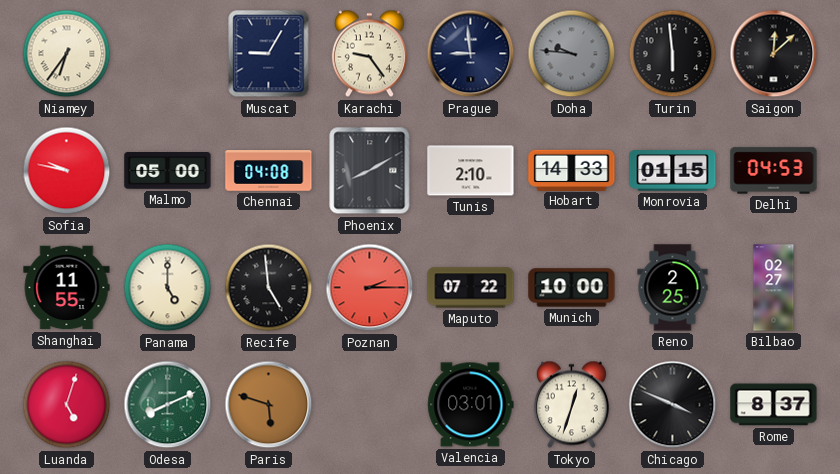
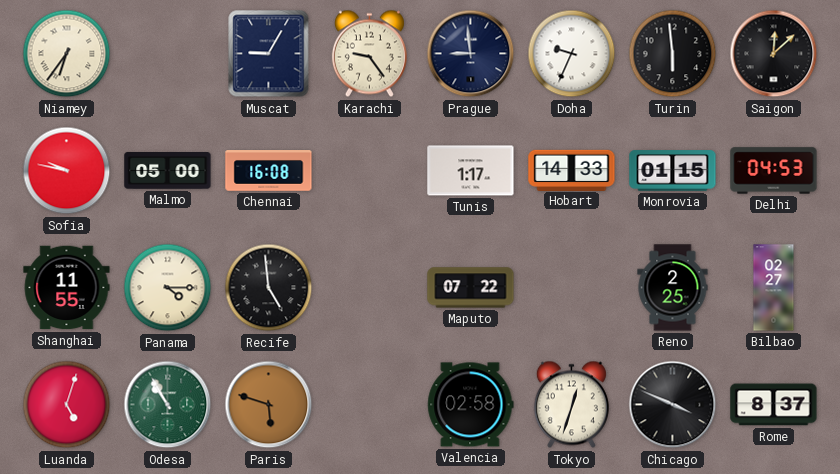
Doha: 9:46 -> 9:34
Doha dial: grey -> white
Chennai: 04:08 -> 16:08
Phoenix: 8:10 -> none
Tunis: 2:10 -> 1:17
Panama: 5:00 -> 4:15
Poznan: 2:15 -> none
Munich: 10:00 -> none
Odesa: 8:11 -> 10:55
Valencia: 03:01 -> 02:58
